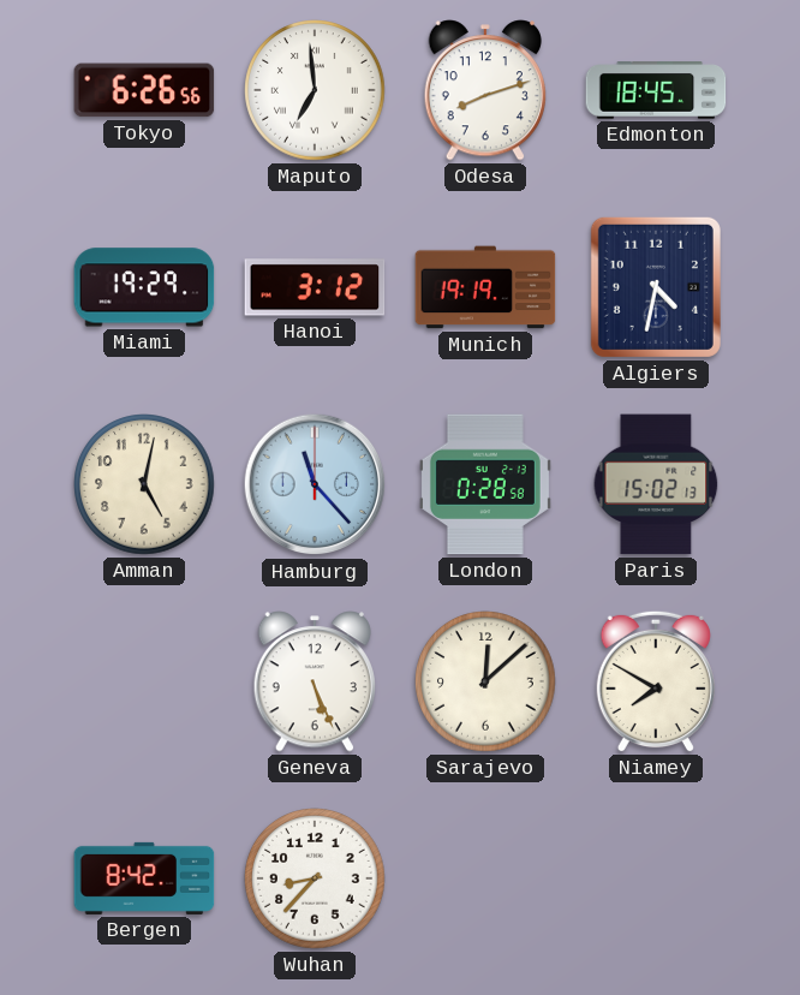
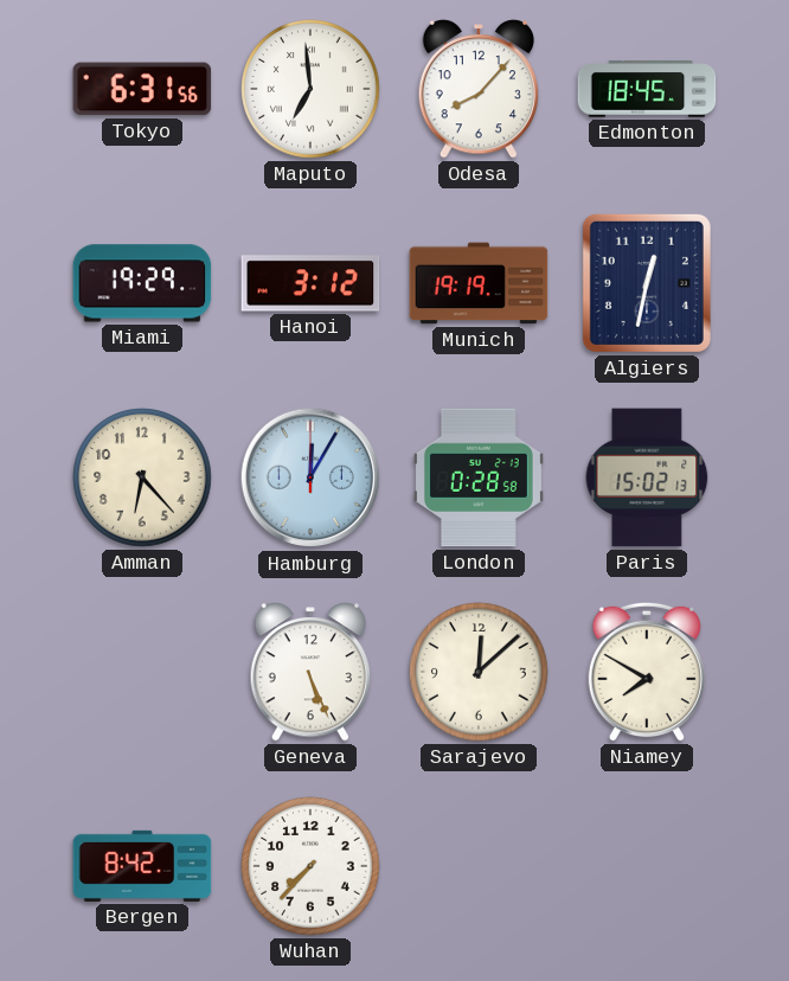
Tokyo: 6:26 -> 6:31
Odesa: 8:12 -> 8:07
Algiers: 4:32 -> 12:32
Amman: 5:02 -> 6:23
Hamburg: 11:23 -> 12:05
Wuhan: 8:37 -> 7:37
